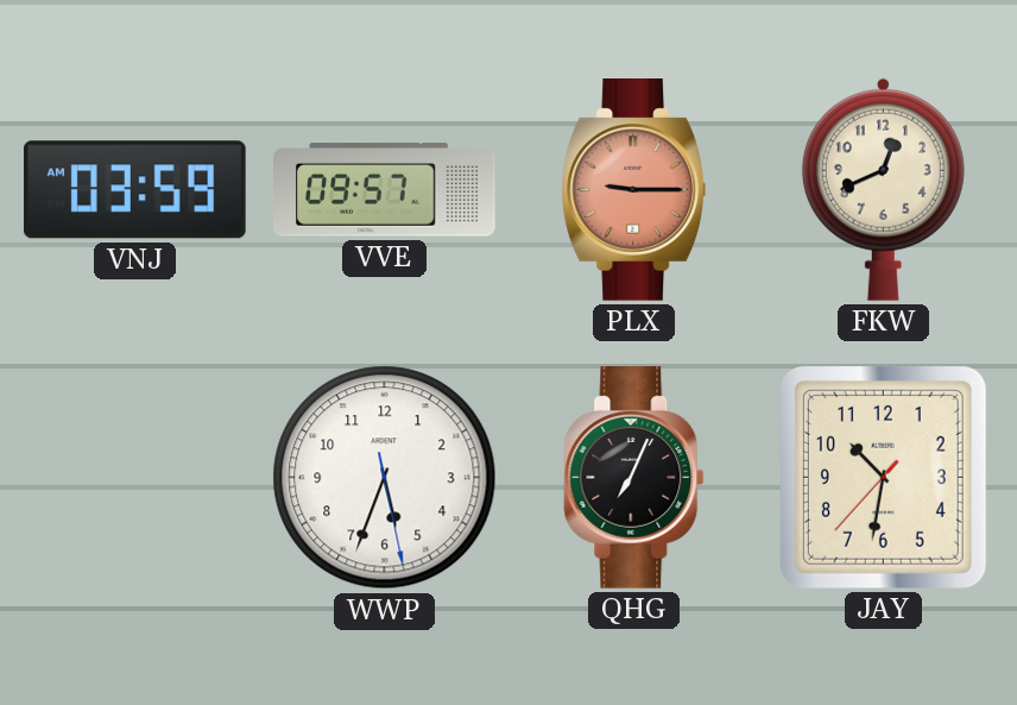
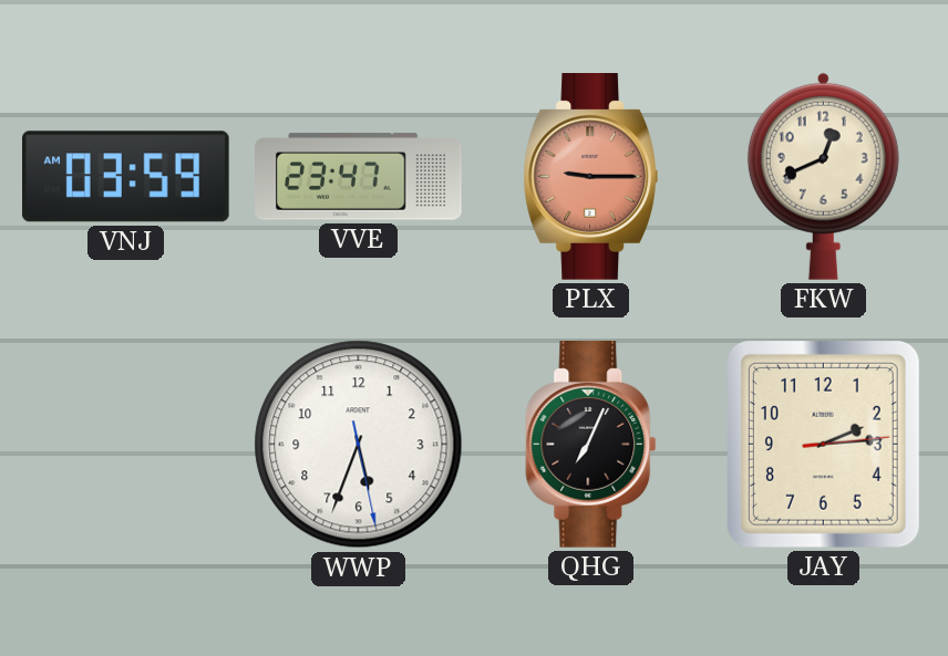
VVE: 09:57 -> 23:47
JAY: 10:31 -> 2:14
